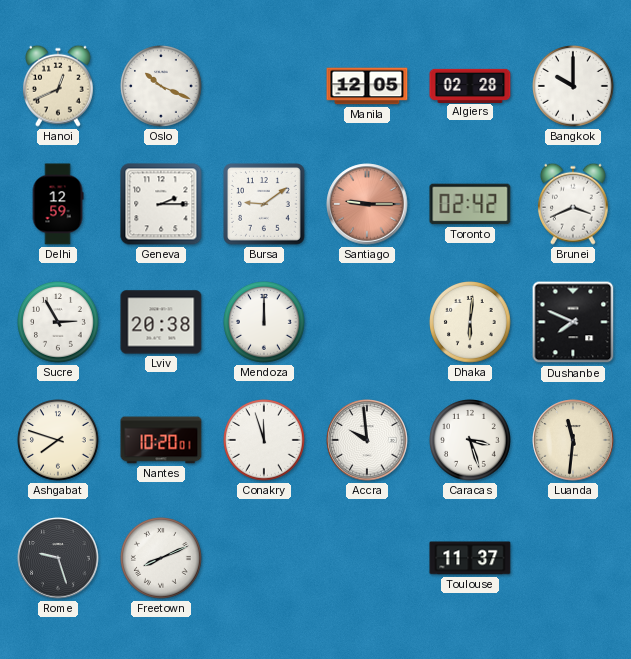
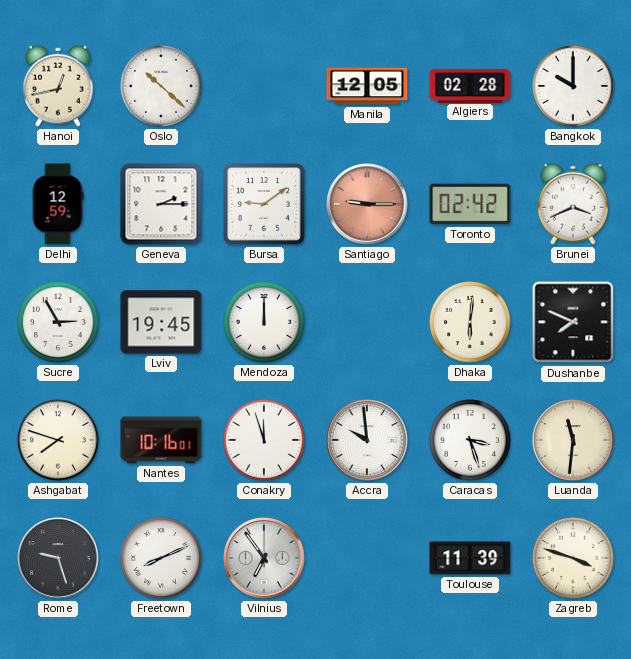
Hanoi: 12:41 -> 12:43
Oslo: 10:19 -> 10:22
Lviv: 20:38 -> 19:45
Nantes: 10:20 -> 10:16
Vilnius: none -> 6:54
Toulouse: 11:37 -> 11:39
Zagreb: none -> 3:48
